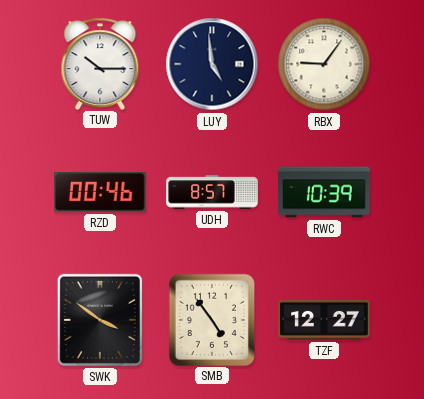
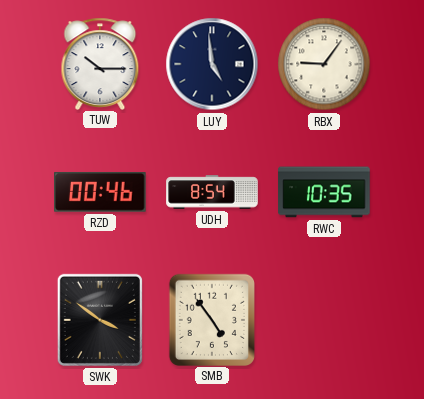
UDH: 8:57 -> 8:54
RWC: 10:39 -> 10:35
TZF: 12:27 -> none
